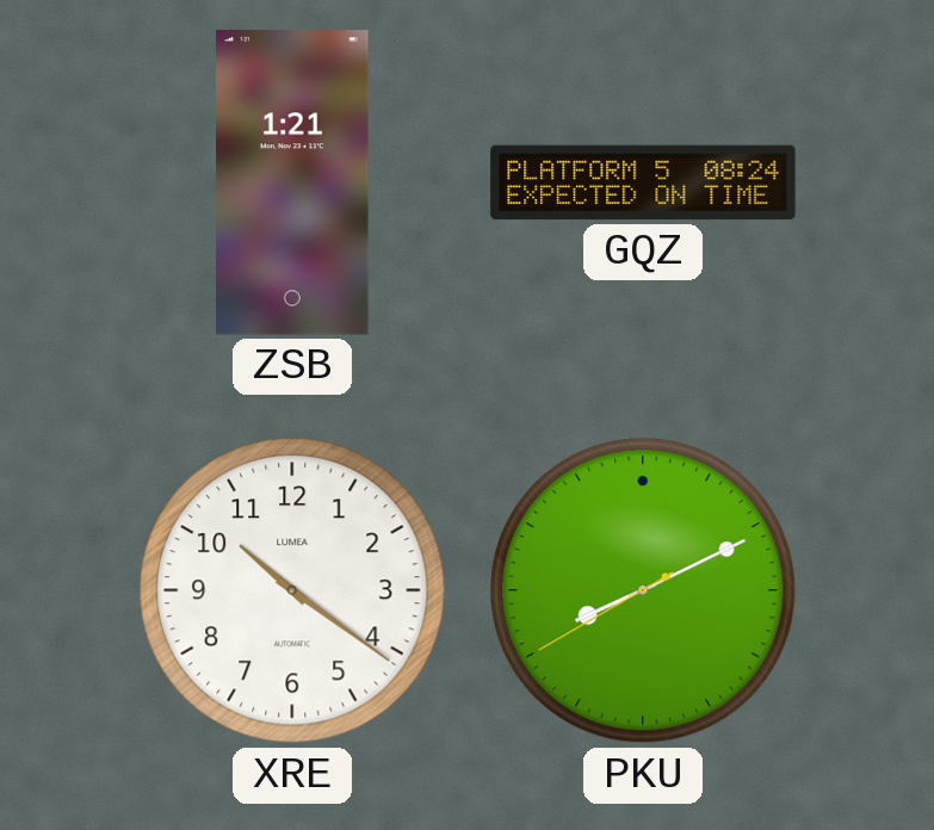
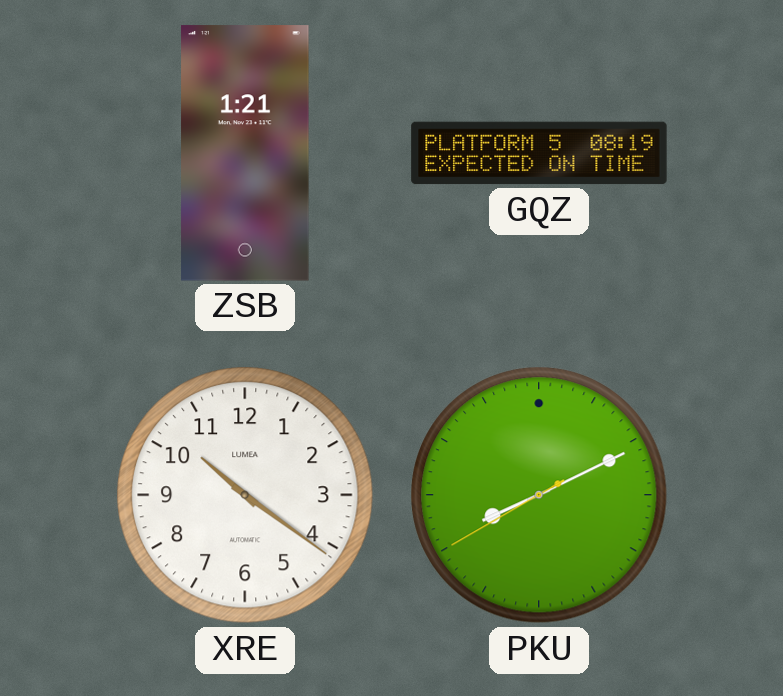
GQZ: 08:24 -> 08:19
